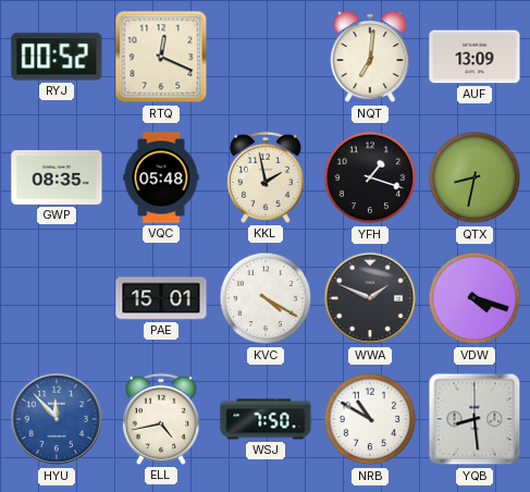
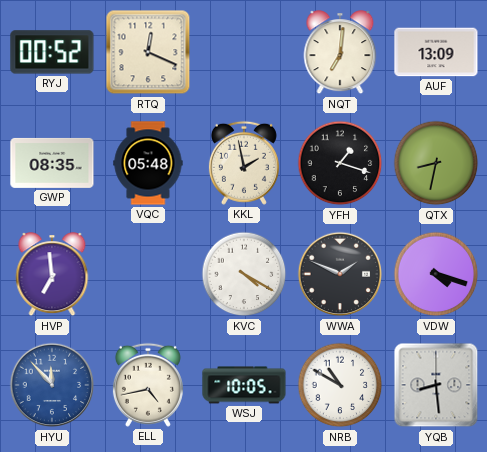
HVP: none -> 6:59
PAE: 15:01 -> none
WSJ: 7:50 -> 10:05
